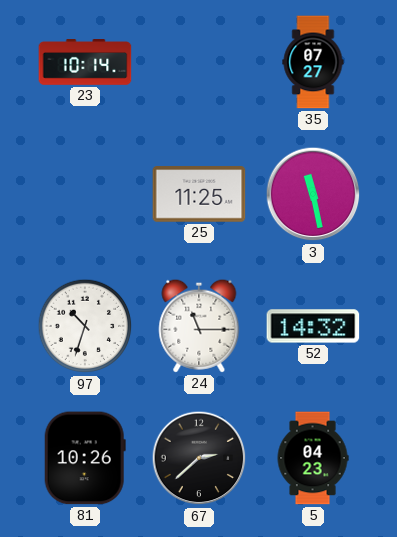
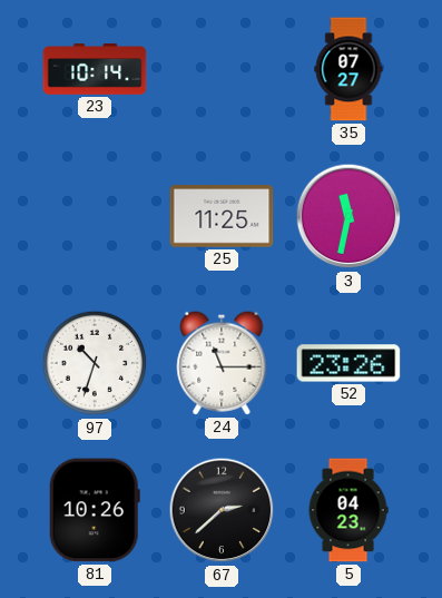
3: 11:28 -> 11:32
52: 14:32 -> 23:26
